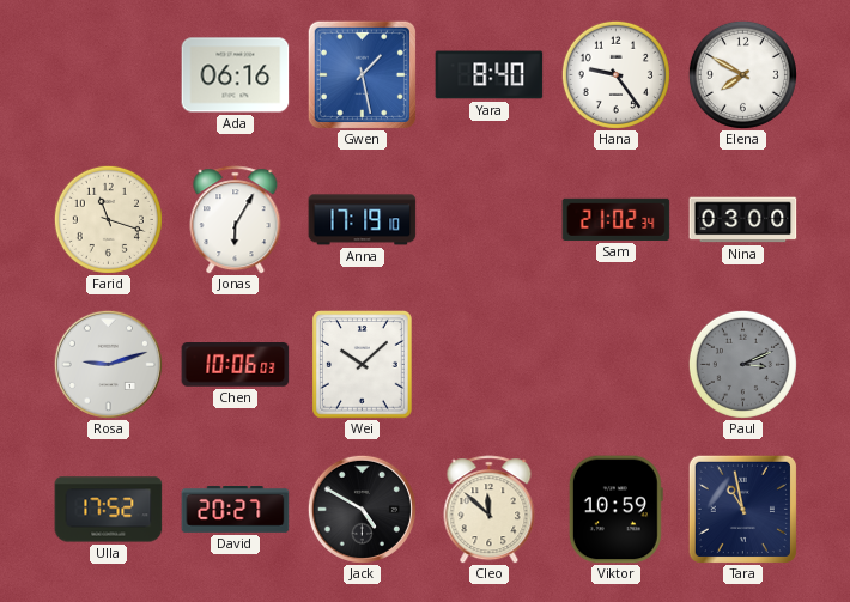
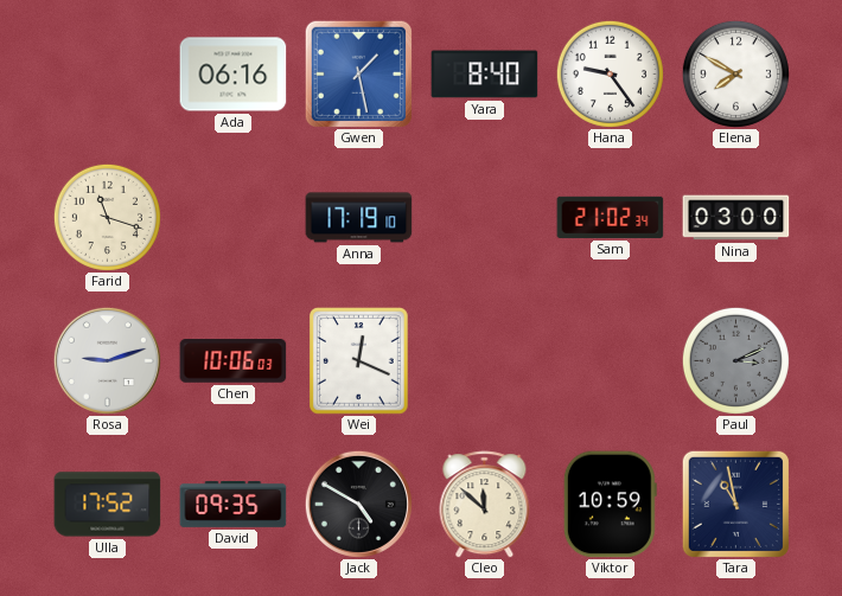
Jonas: 6:05 -> none
Wei: 10:08 -> 12:19
David: 20:27 -> 09:35
